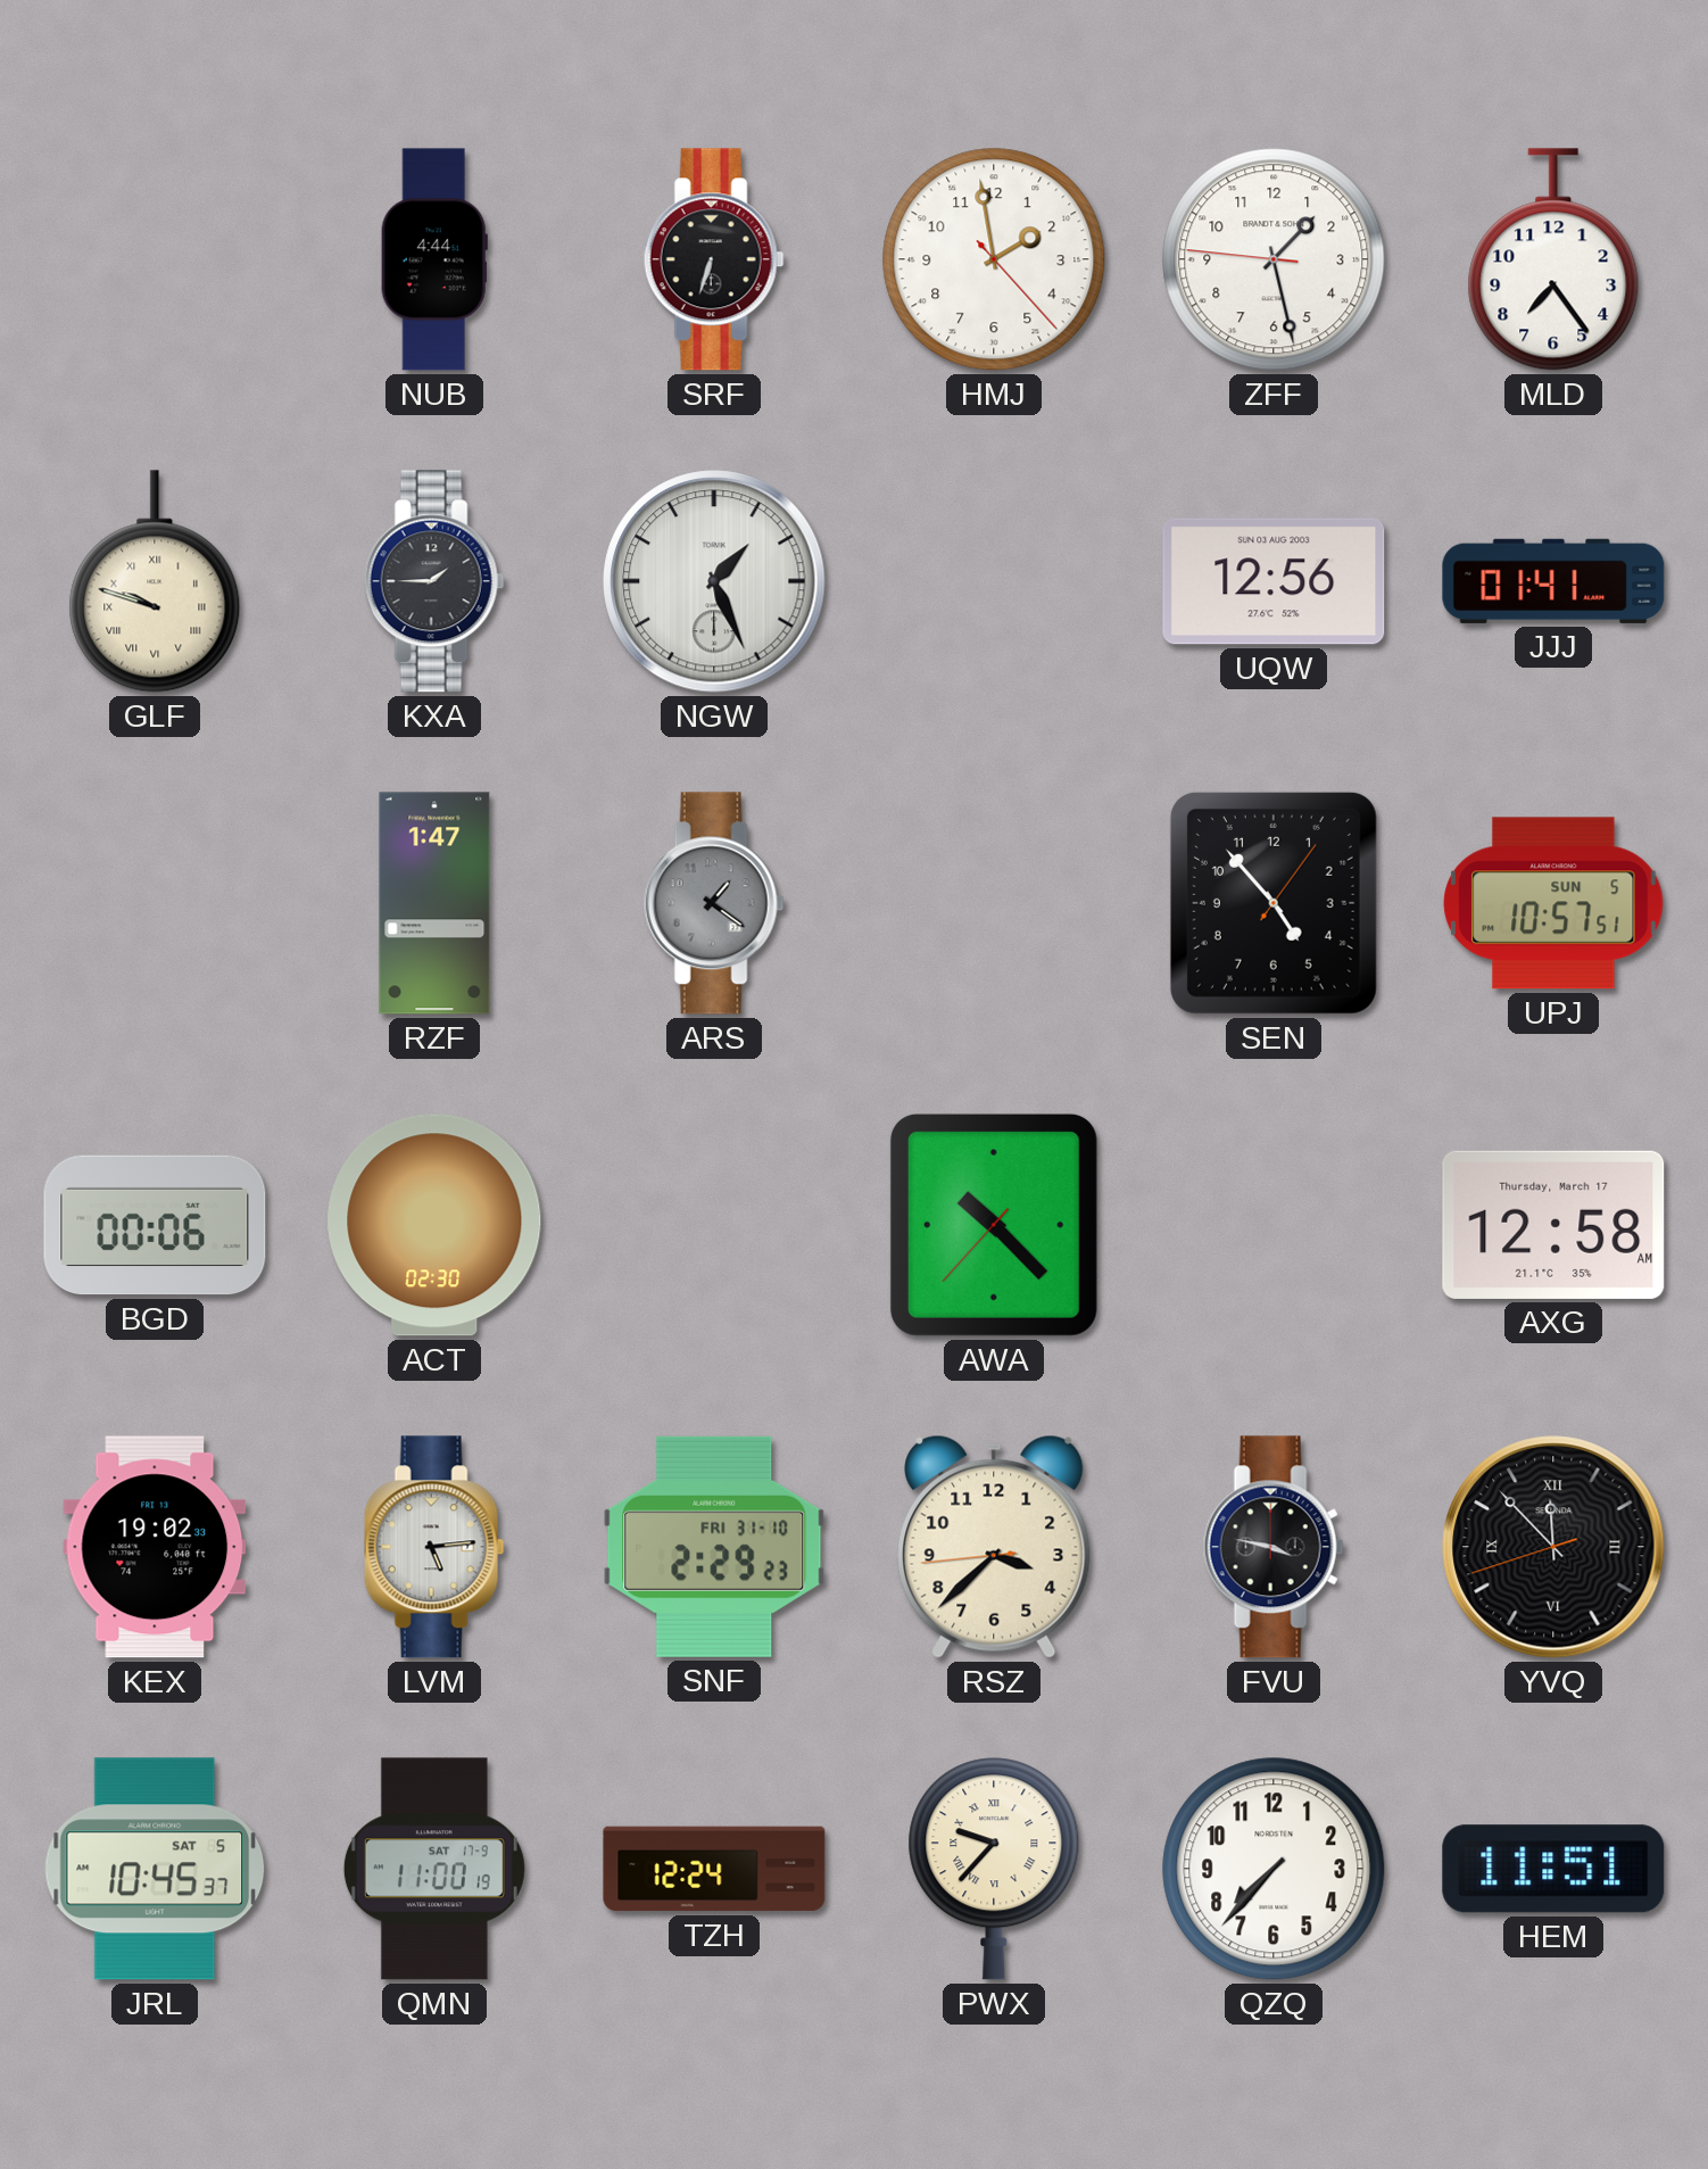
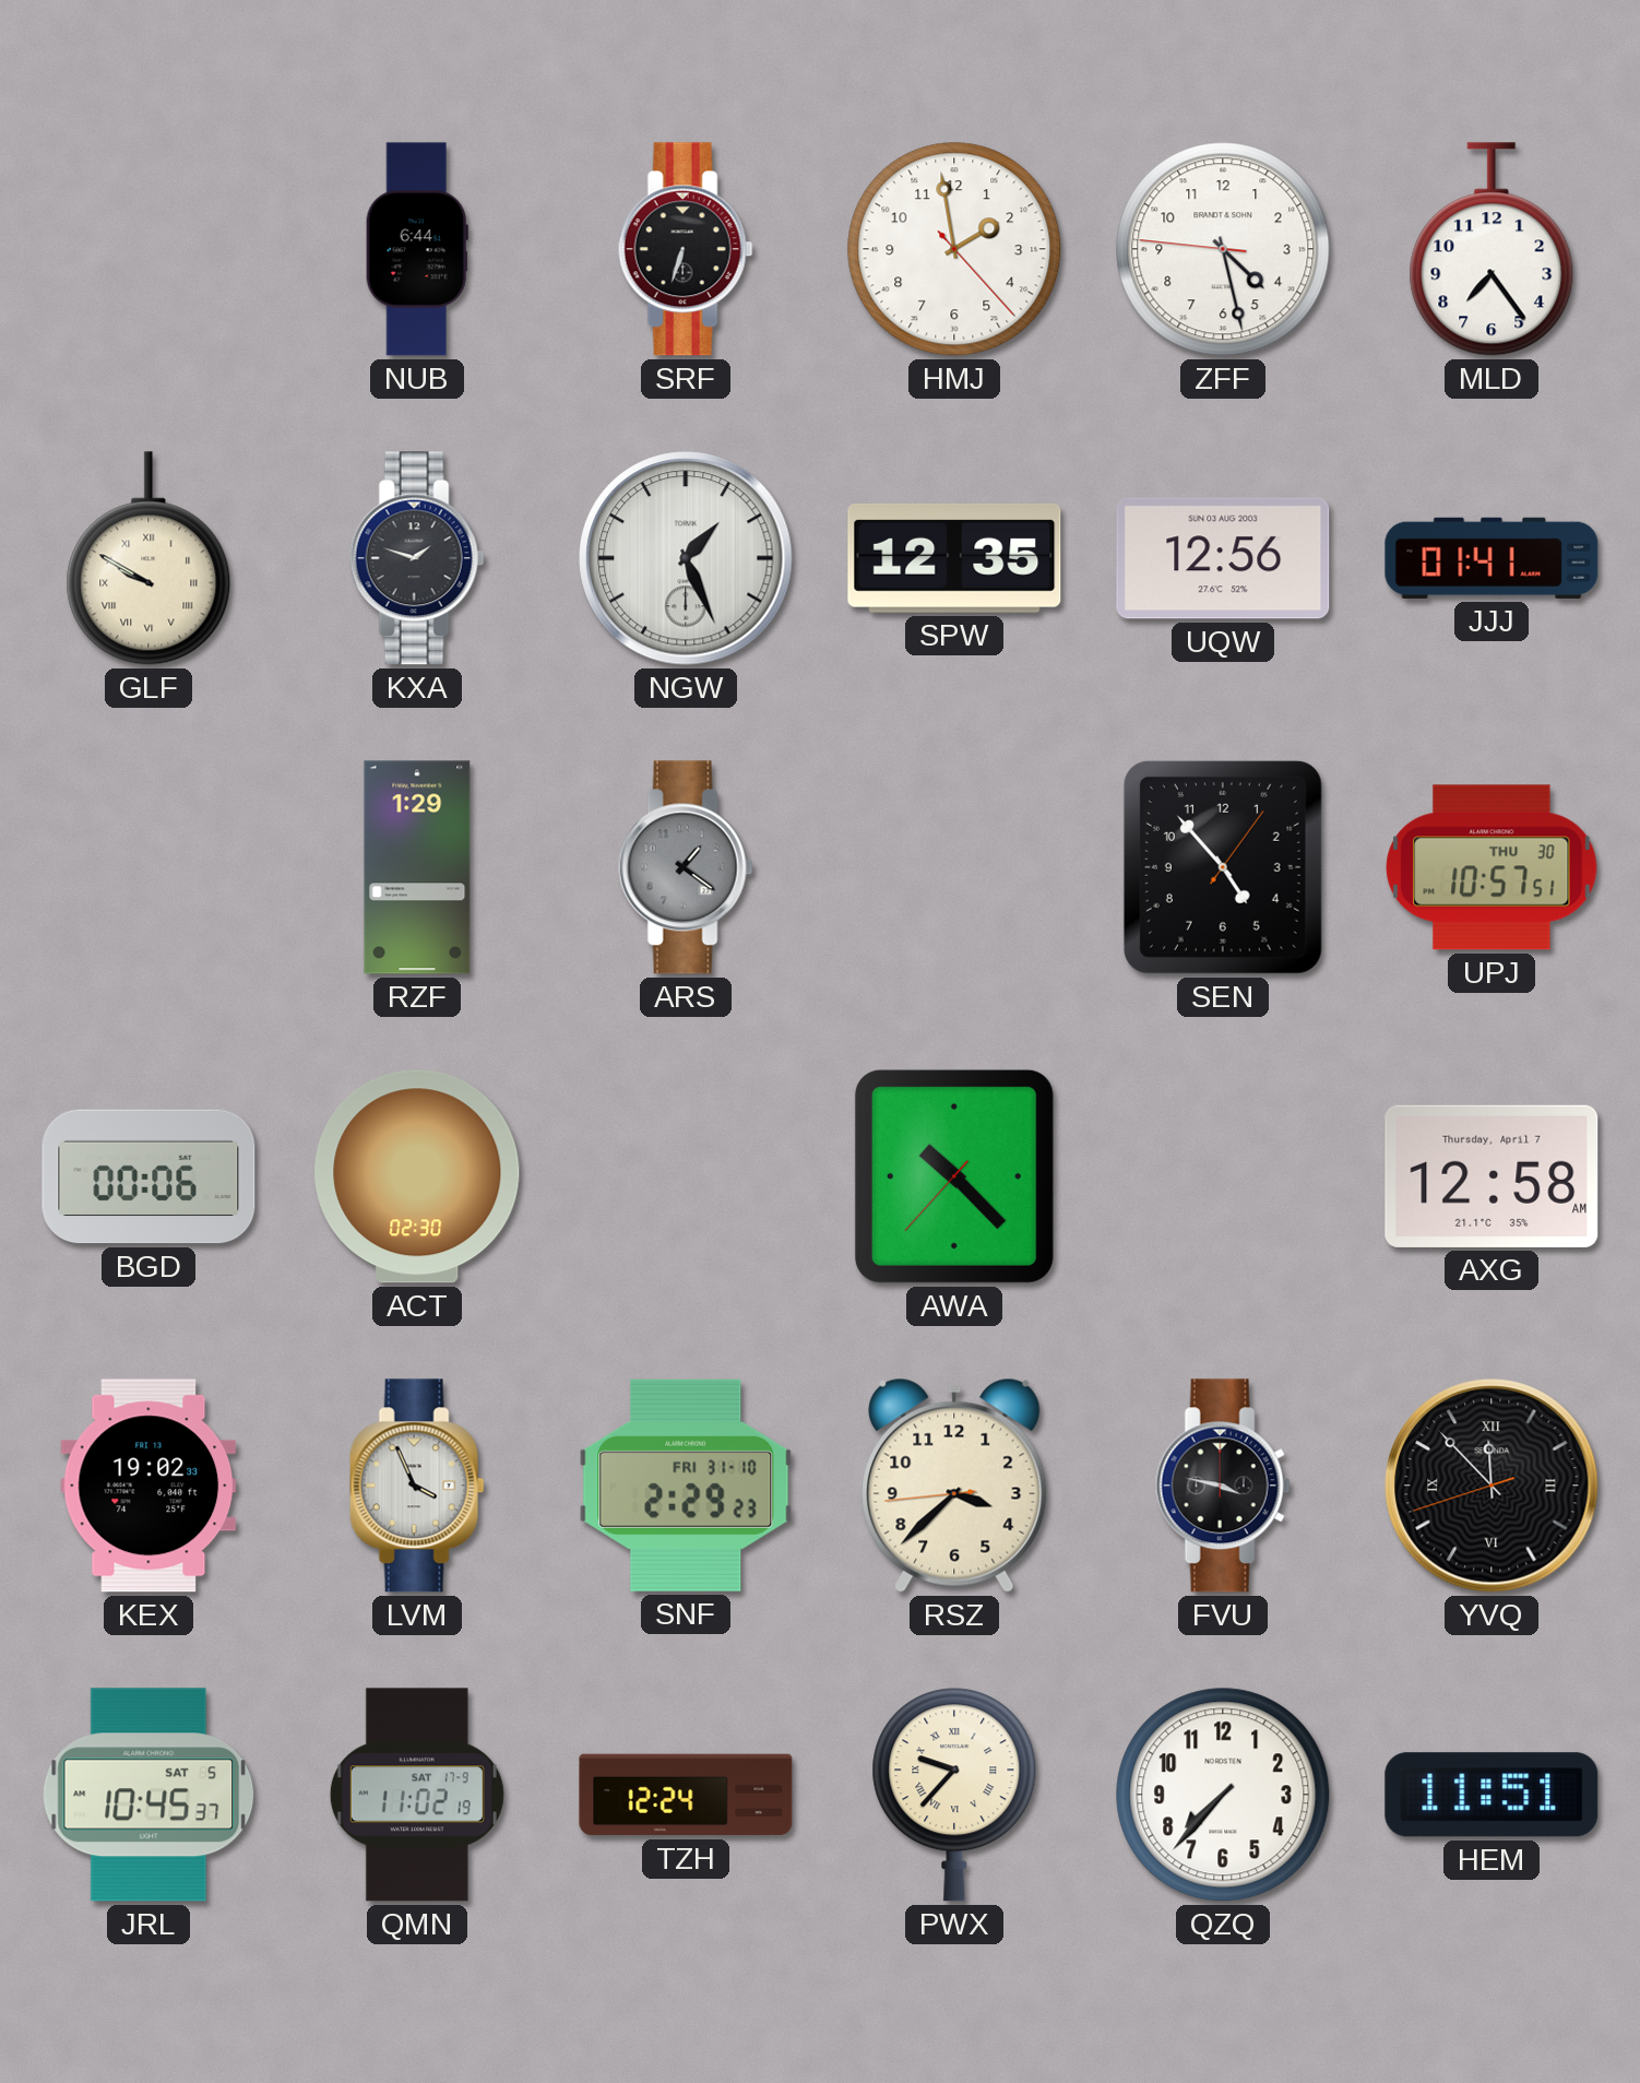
NUB: 4:44 -> 6:44
ZFF: 1:27 -> 4:27
GLF: 9:48 -> 9:50
KXA: 1:45 -> 1:48
SPW: none -> 12:35
RZF: 1:47 -> 1:29
UPJ date: SUN 5 -> THU 30
AXG date: Thursday, March 17 -> Thursday, April 7
LVM: 5:14 -> 3:56
QMN: 11:00 -> 11:02
